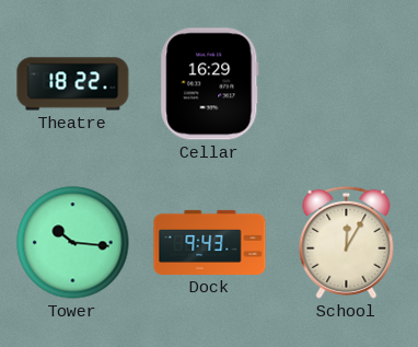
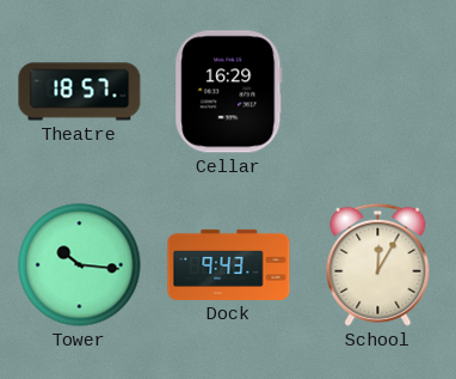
Theatre: 18:22 -> 18:57
